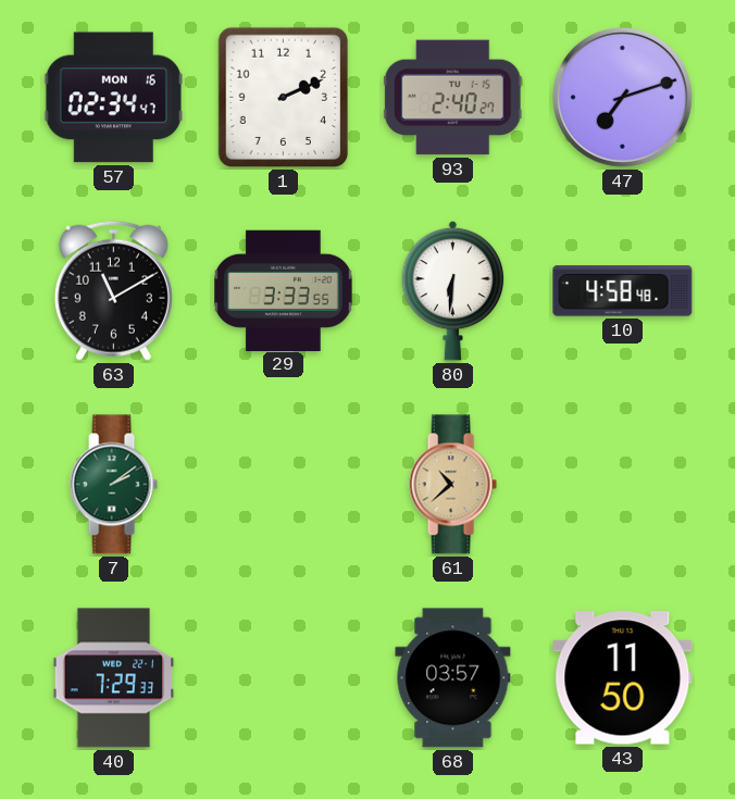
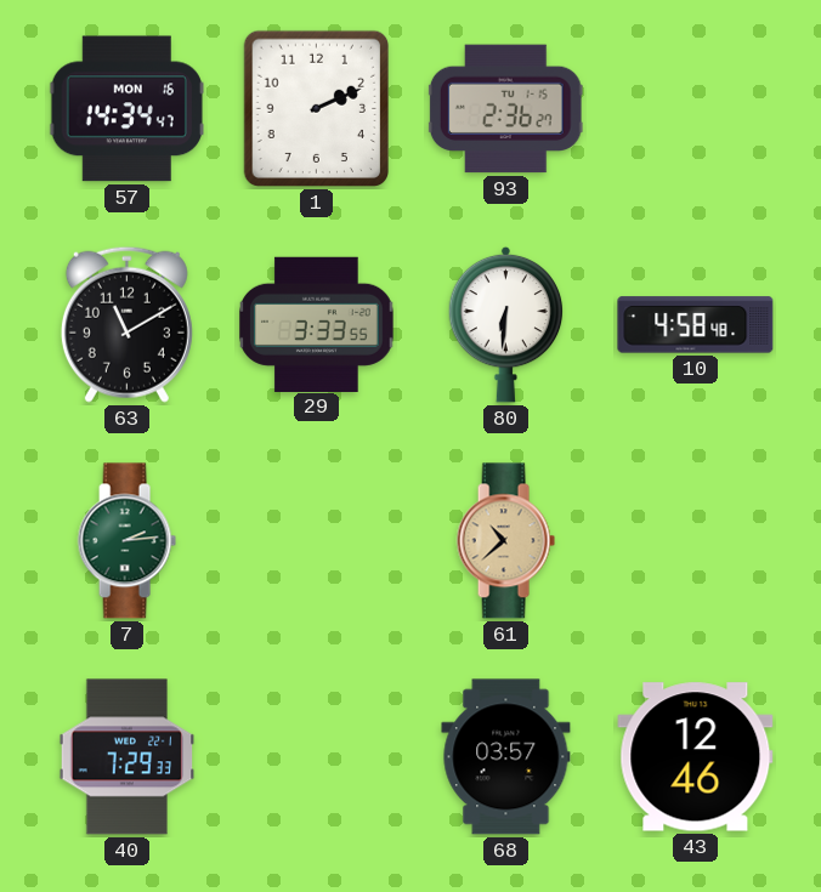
57: 02:34 -> 14:34
93: 2:40 -> 2:36
47: 7:12 -> none
7: 2:09 -> 2:14
43: 11:50 -> 12:46
